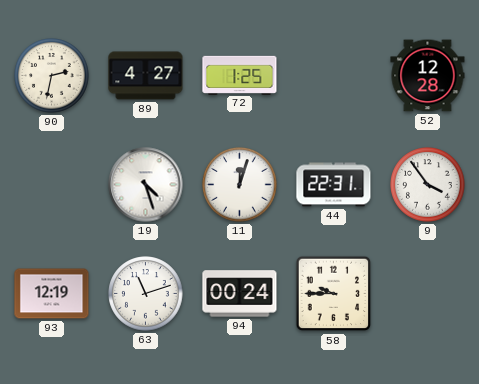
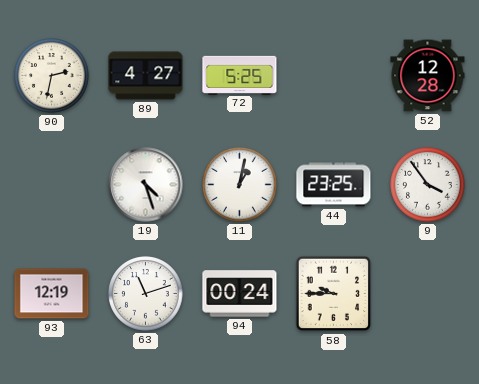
72: 1:25 -> 5:25
11: 12:03 -> 1:02
44: 22:31 -> 23:25
